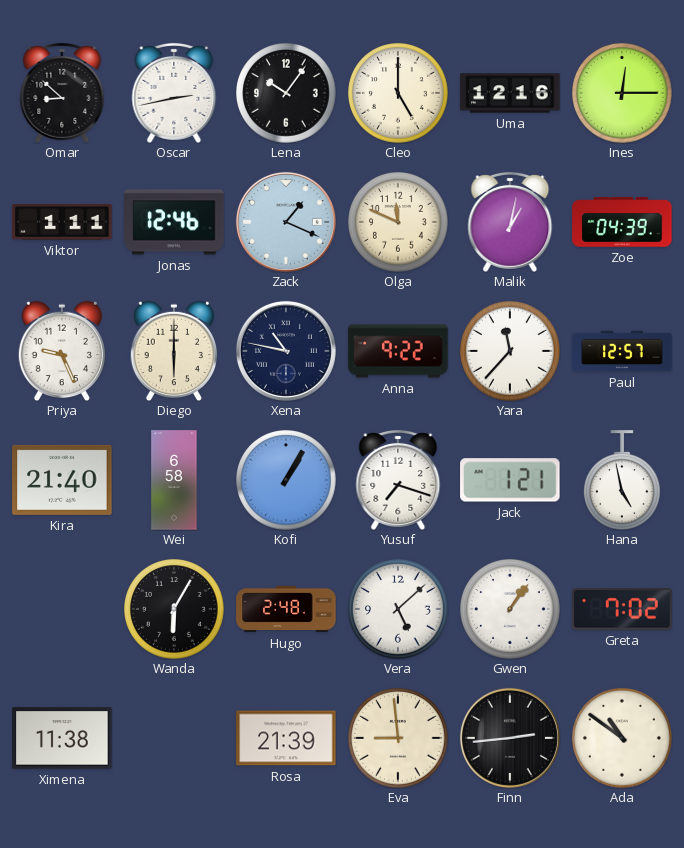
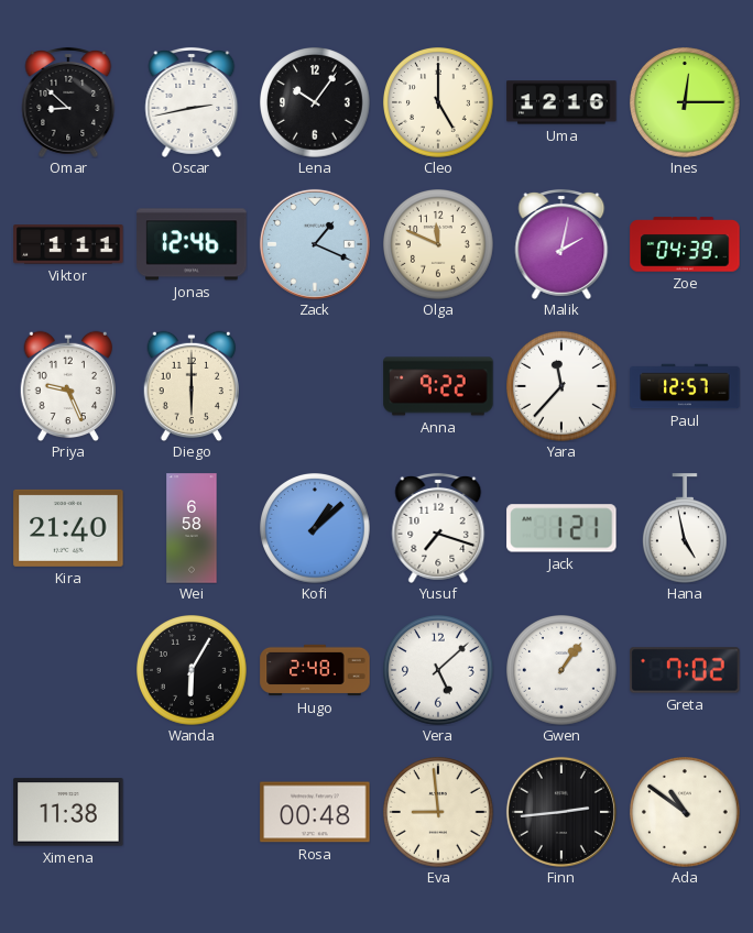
Malik: 1:02 -> 2:02
Xena: 10:47 -> none
Kofi: 1:05 -> 1:08
Rosa: 21:39 -> 00:48
